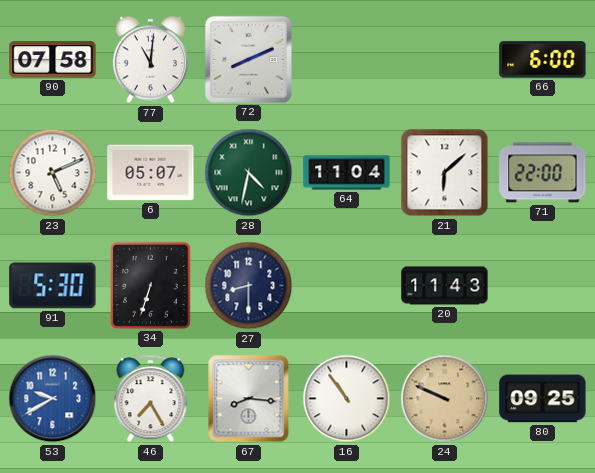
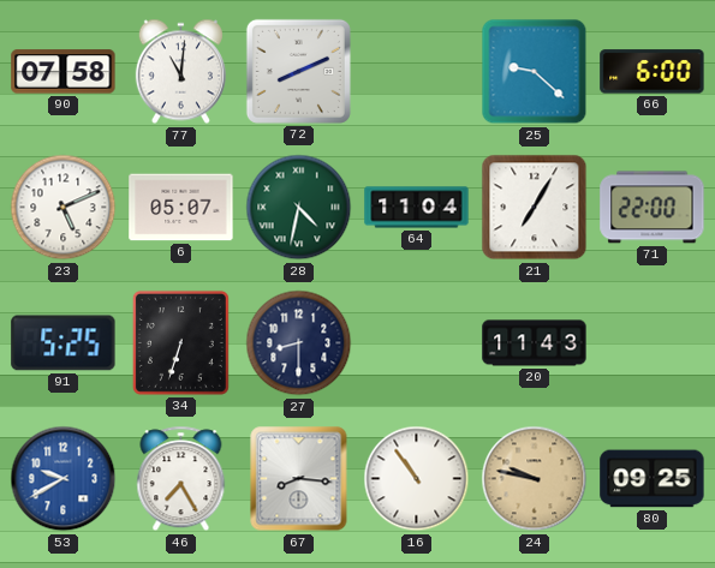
25: none -> 9:22
21: 6:08 -> 7:05
91: 5:30 -> 5:25
24: 9:49 -> 9:47
